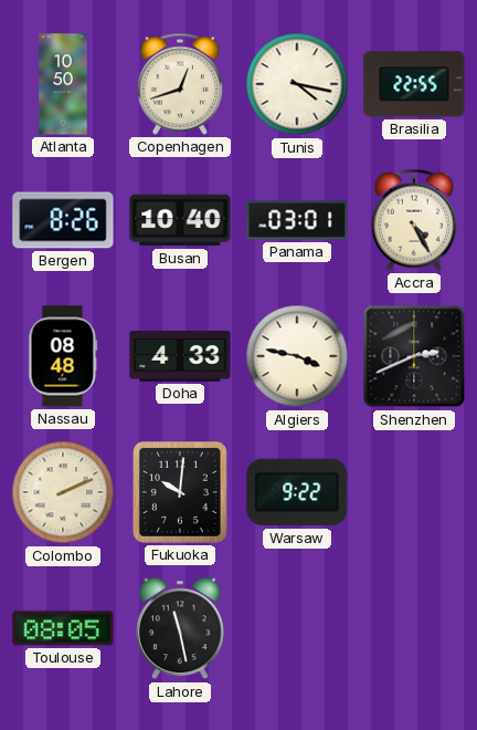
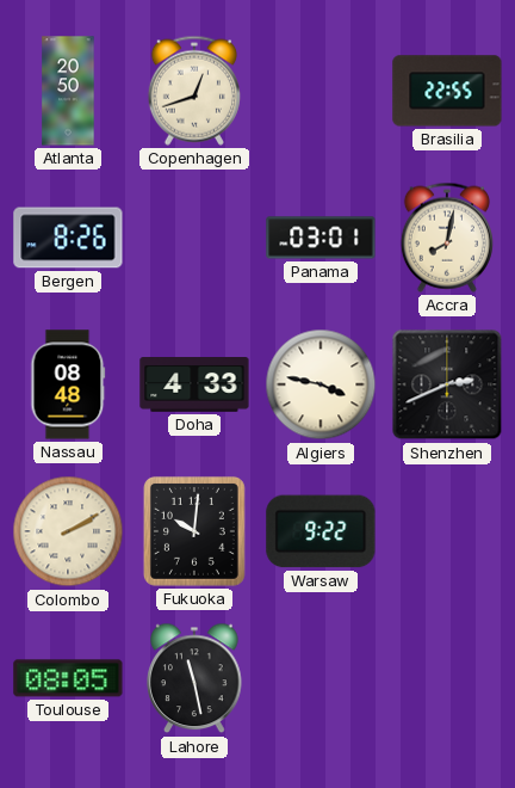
Atlanta: 10:50 -> 20:50
Tunis: 4:17 -> none
Busan: 10:40 -> none
Accra: 4:25 -> 8:02
Colombo: 2:11 -> 2:10
